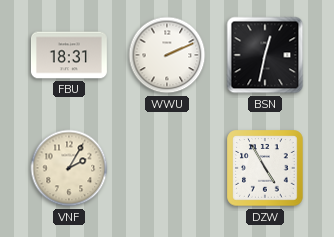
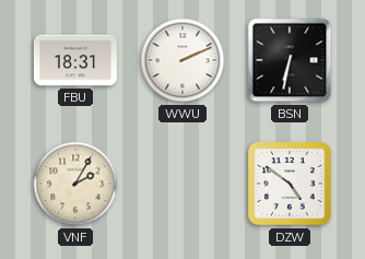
BSN: 12:32 -> 6:32
DZW: 4:55 -> 4:51
